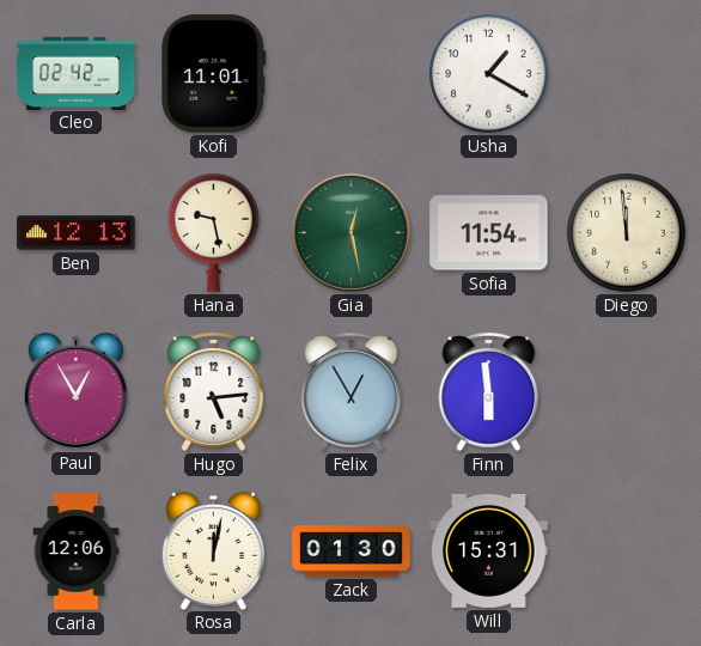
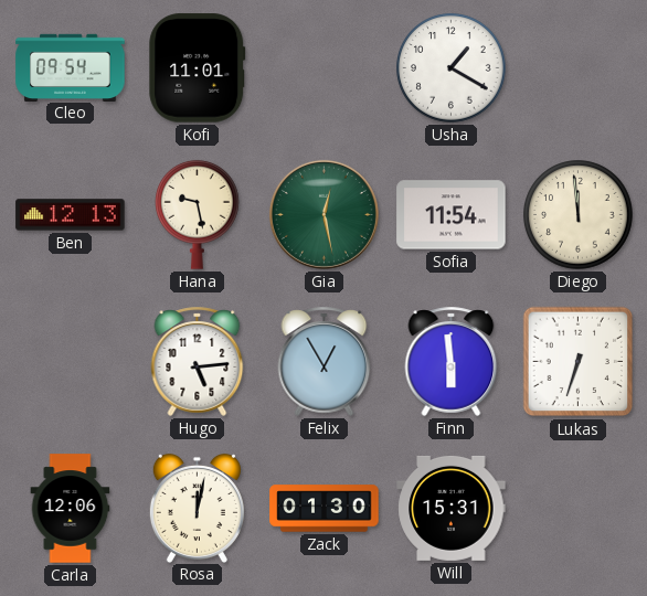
Cleo: 02:42 -> 09:54
Paul: 12:55 -> none
Lukas: none -> 6:33
